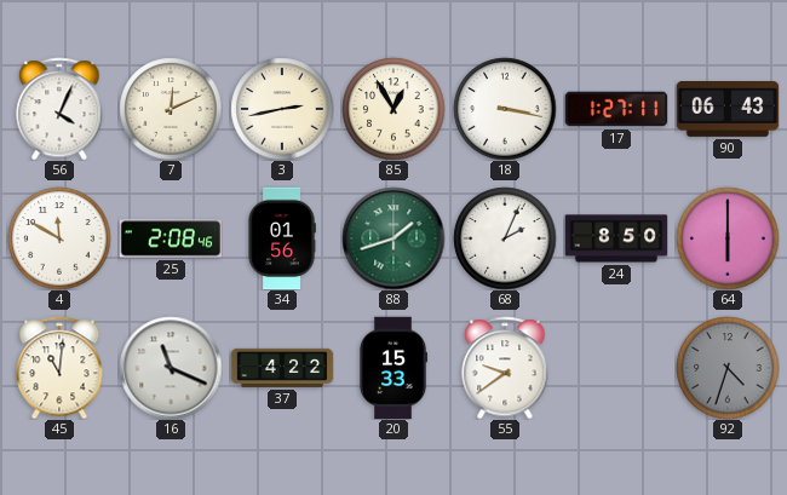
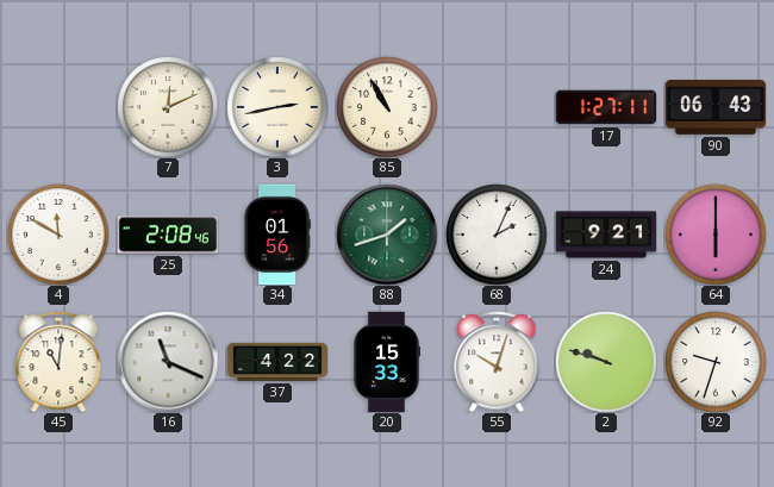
56: 4:04 -> none
85: 12:55 -> 10:55
18: 3:17 -> none
24: 8:50 -> 9:21
55: 9:39 -> 10:03
2: none -> 9:48
92: 4:33 -> 9:33
92 dial: grey -> white
